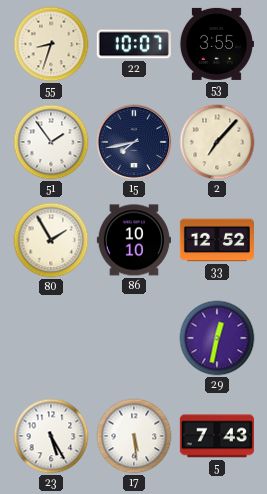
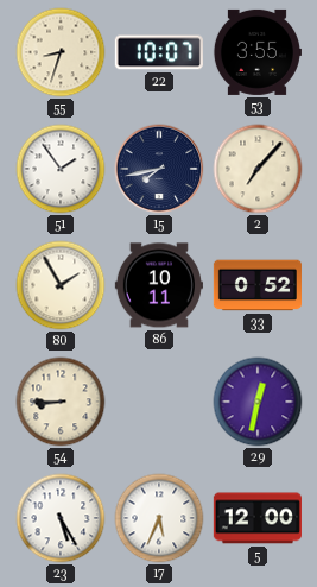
86: 10:10 -> 10:11
33: 12:52 -> 0:52
54: none -> 8:45
17: 5:29 -> 5:34
5: 7:43 -> 12:00
